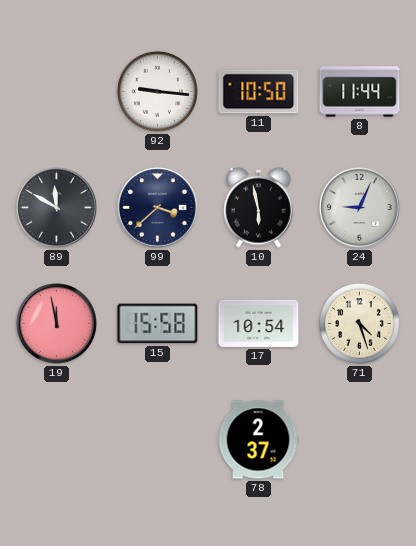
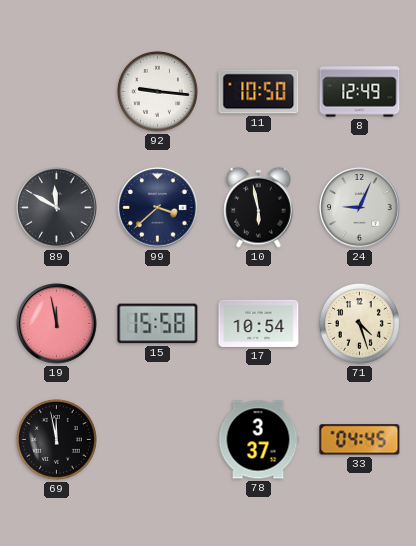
8: 11:44 -> 12:49
69: none -> 11:58
78: 2:37 -> 3:37
33: none -> 04:45
